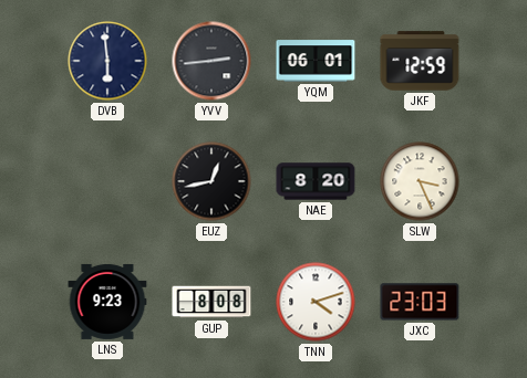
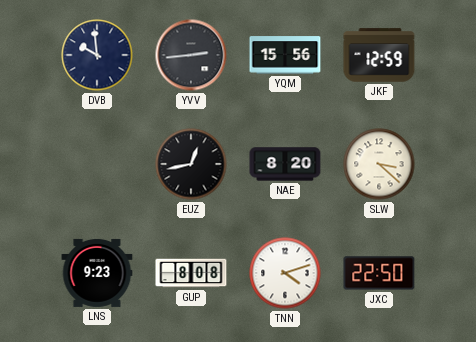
DVB: 5:59 -> 9:59
YQM: 06:01 -> 15:56
SLW: 3:26 -> 3:22
JXC: 23:03 -> 22:50
